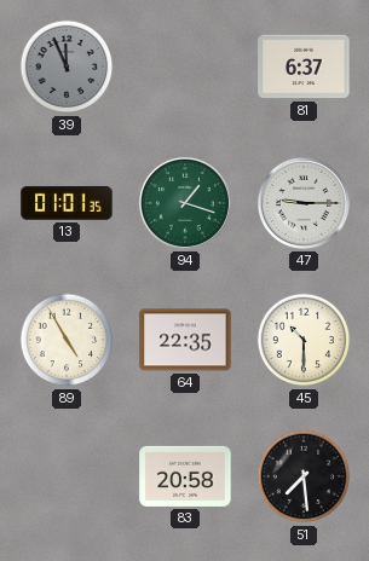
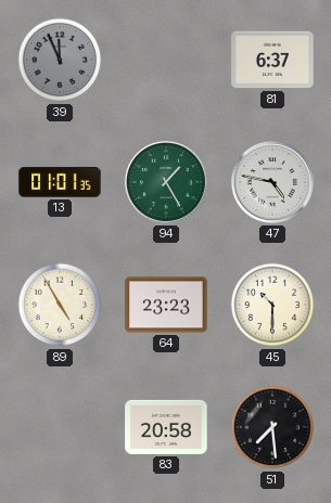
94: 1:18 -> 1:25
47: 9:15 -> 4:47
64: 22:35 -> 23:23
